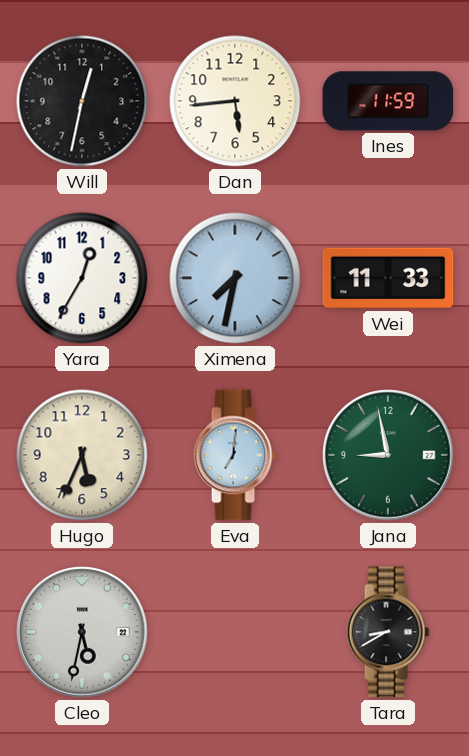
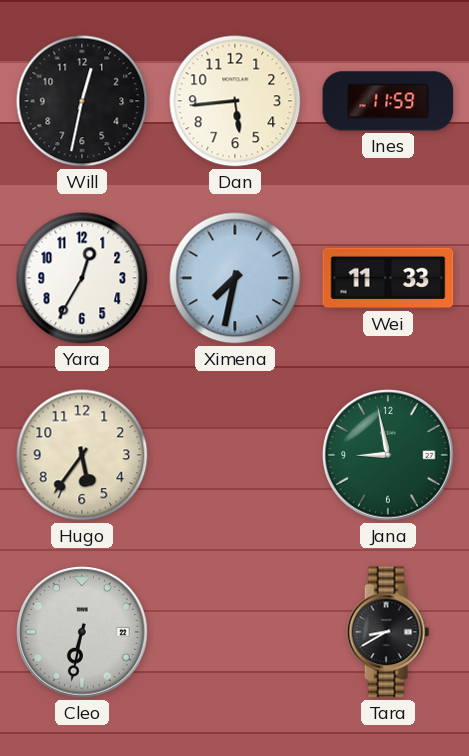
Hugo: 5:34 -> 5:36
Eva: 7:01 -> none
Cleo: 5:32 -> 6:32
